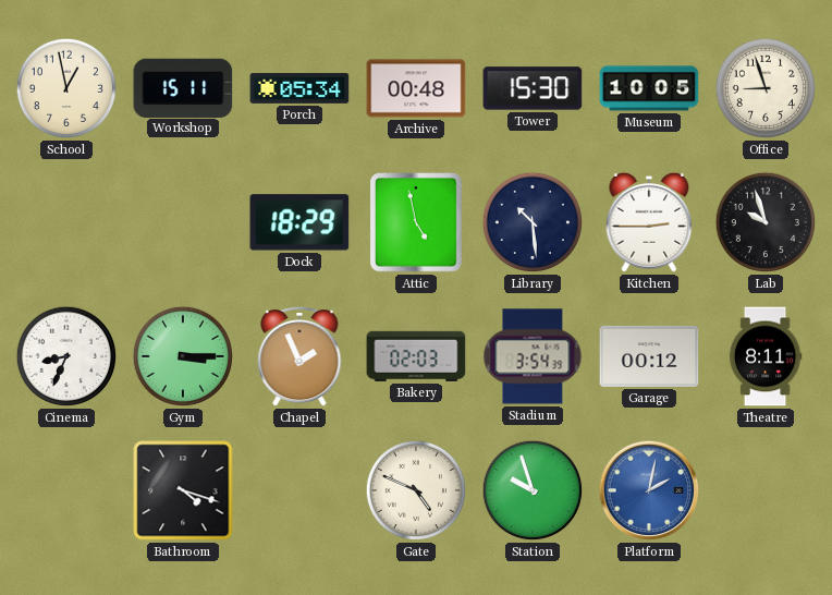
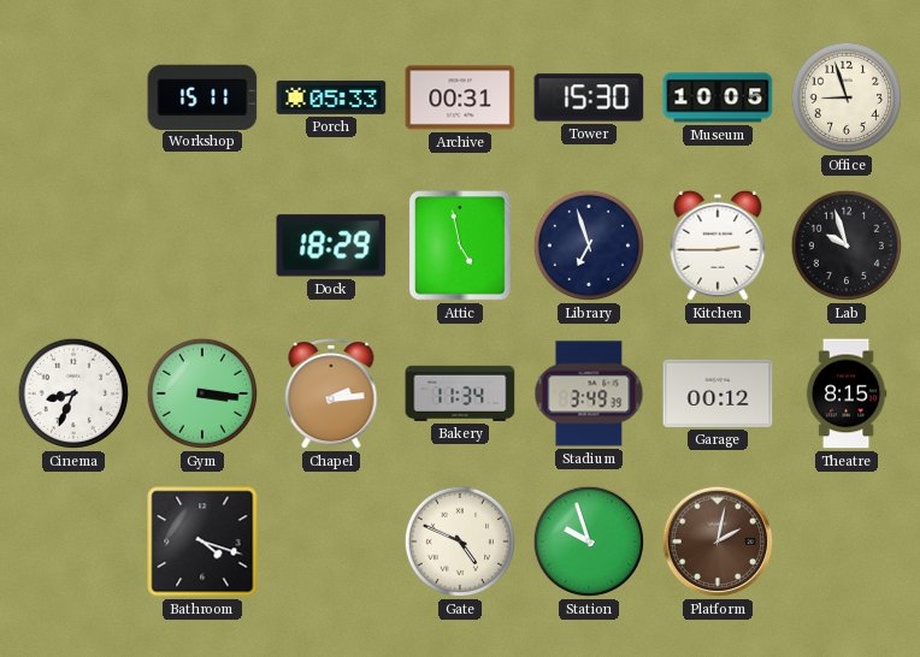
School: 12:58 -> none
Porch: 05:34 -> 05:33
Archive: 00:48 -> 00:31
Library: 10:29 -> 6:57
Gym: 3:15 -> 3:16
Chapel: 1:56 -> 2:14
Bakery: 02:03 -> 11:34
Stadium: 3:54 -> 3:49
Theatre: 8:11 -> 8:15
Platform dial: blue -> brown
